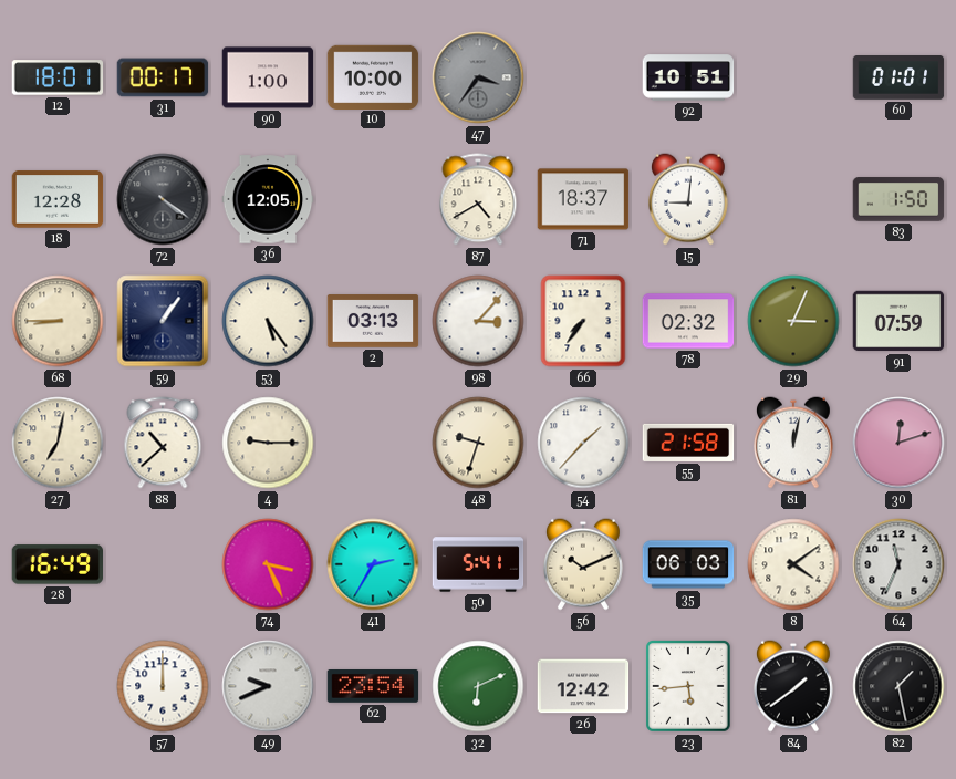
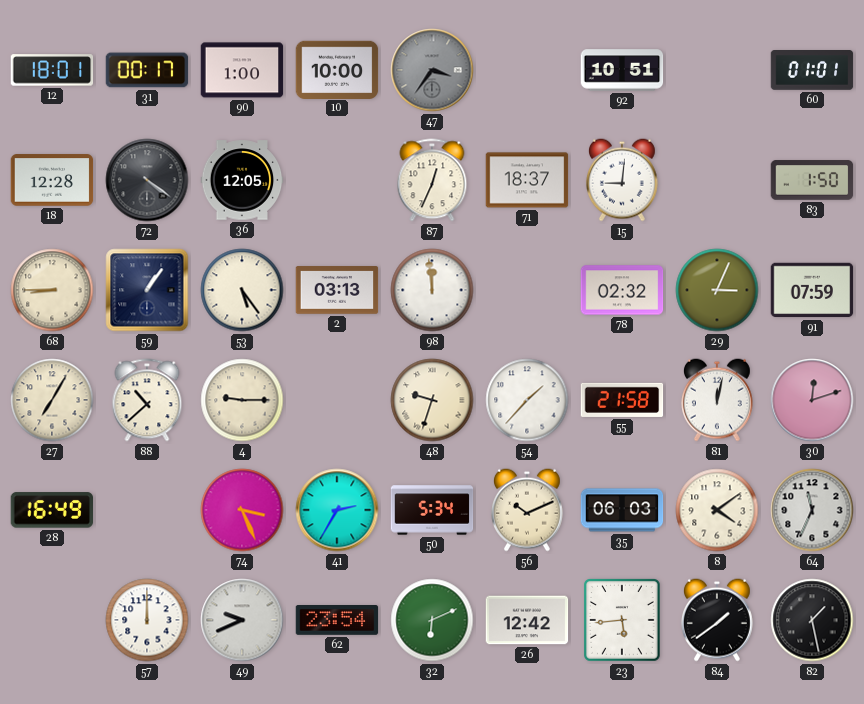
87: 4:40 -> 12:34
98: 3:07 -> 11:59
66: 7:36 -> none
27: 7:02 -> 7:05
50: 5:41 -> 5:34
